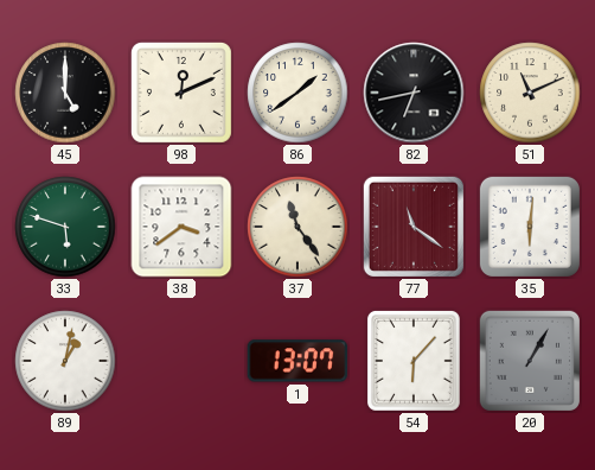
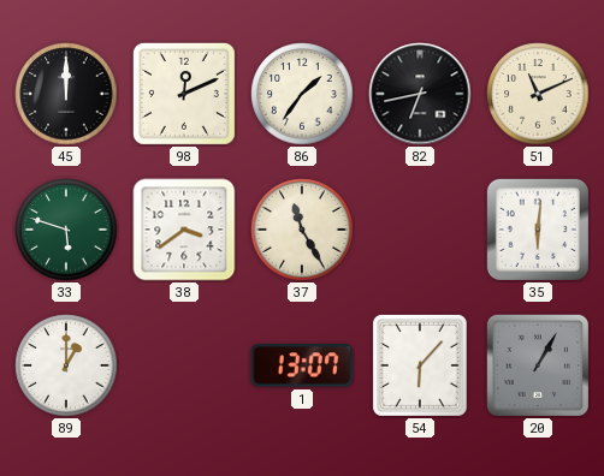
45: 5:00 -> 12:00
86: 1:39 -> 1:36
37: 11:24 -> 11:25
77: 11:21 -> none
89: 1:02 -> 1:00
